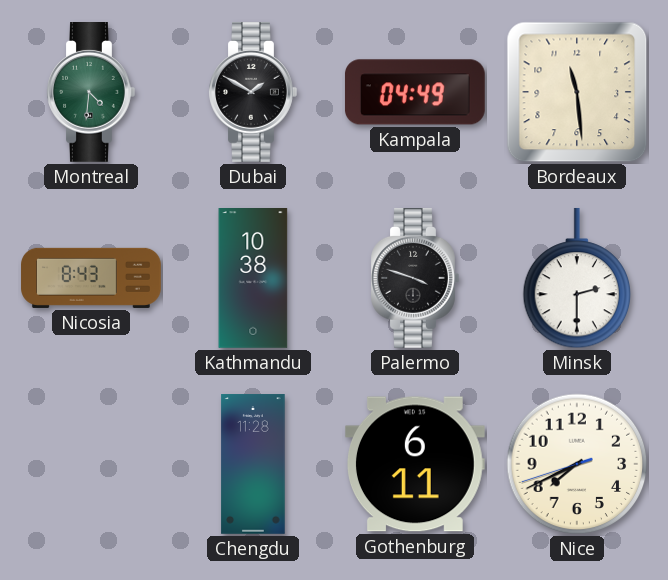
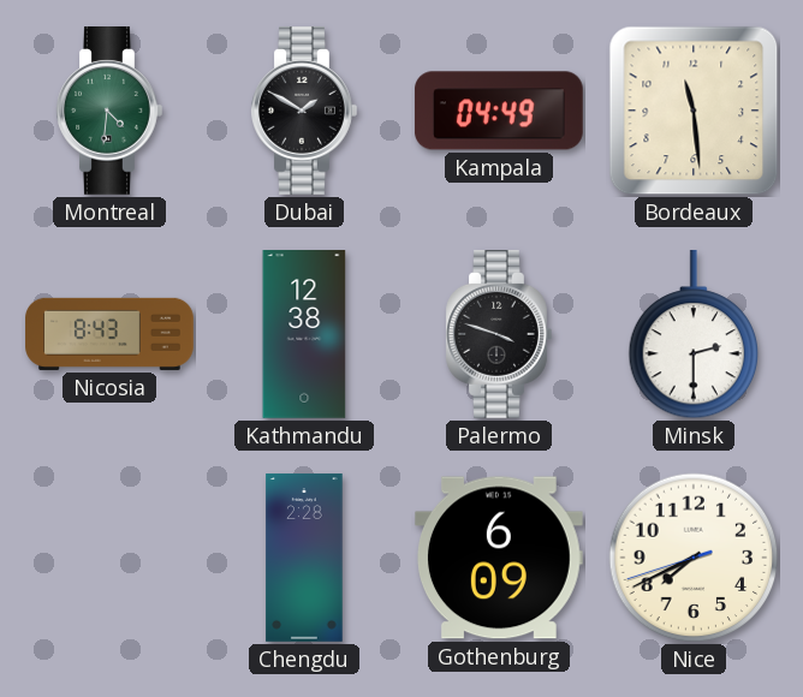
Kathmandu: 10:38 -> 12:38
Chengdu: 11:28 -> 2:28
Gothenburg: 6:11 -> 6:09
